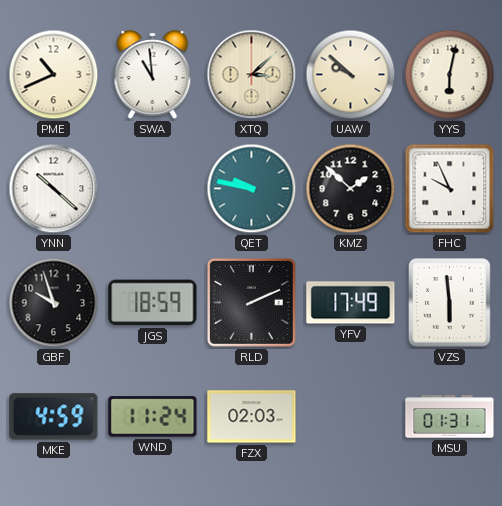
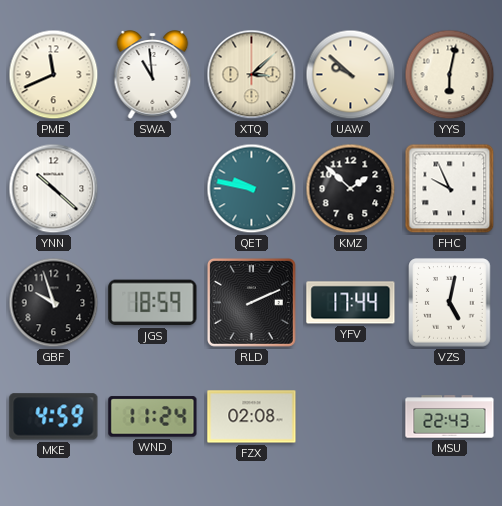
PME: 10:41 -> 11:41
YFV: 17:49 -> 17:44
VZS: 5:59 -> 5:02
FZX: 02:03 -> 02:08
MSU: 01:31 -> 22:43
